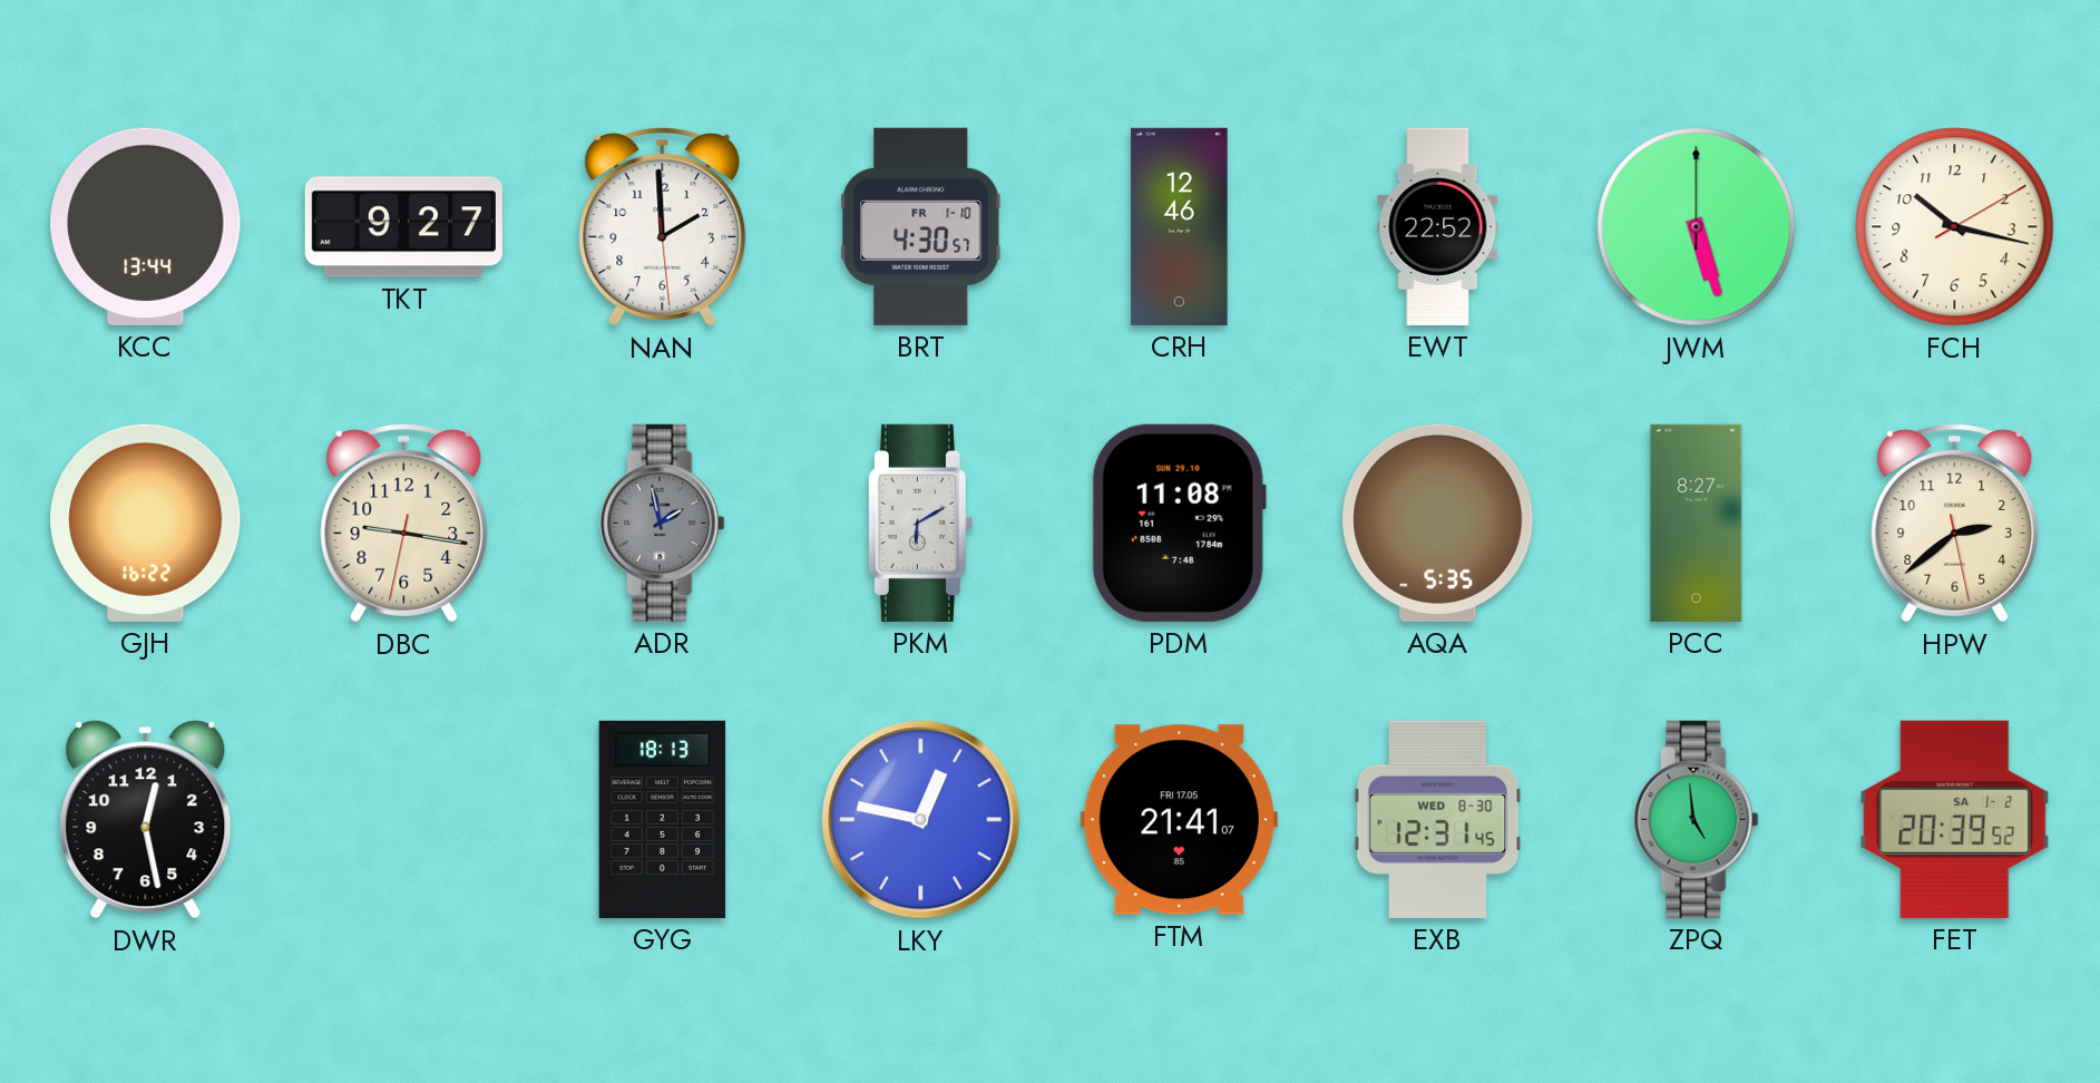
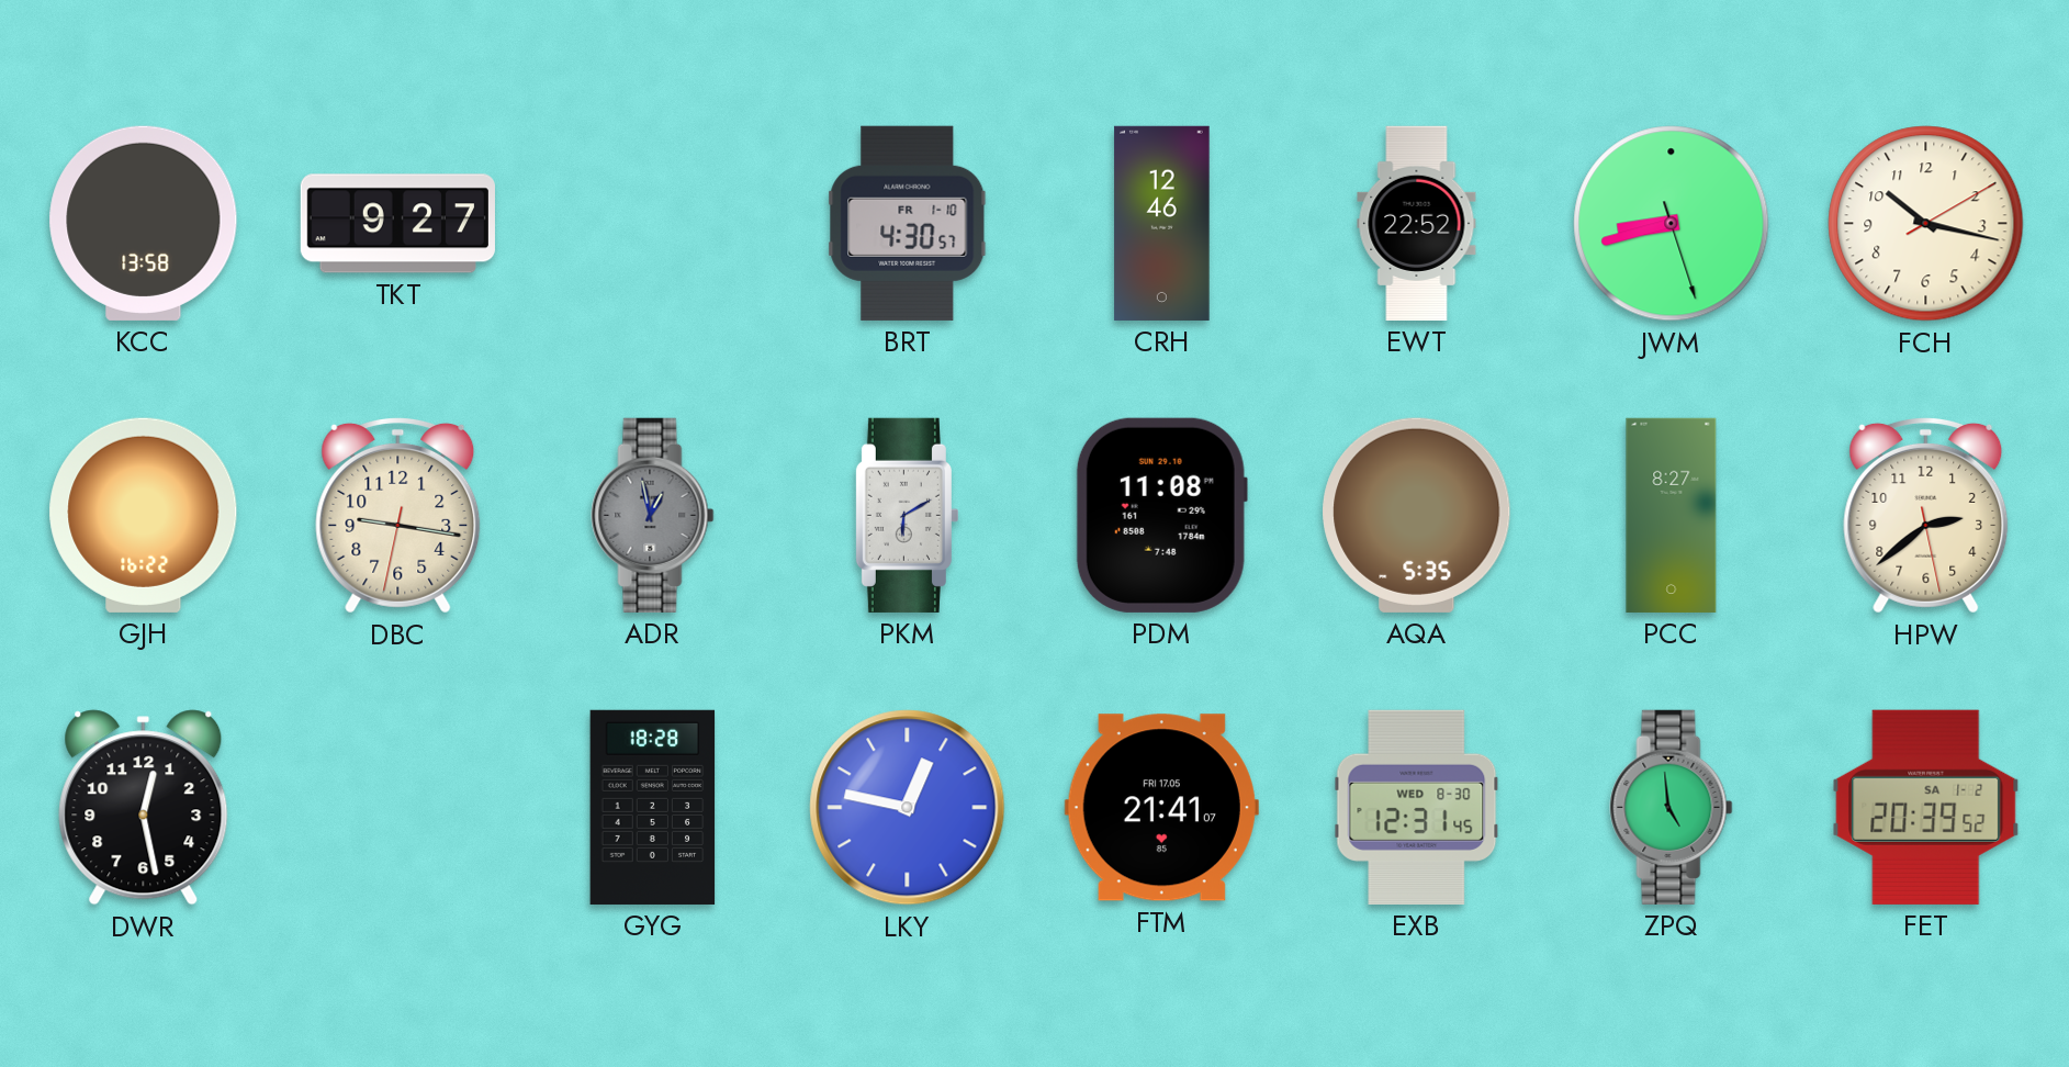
KCC: 13:44 -> 13:58
NAN: 1:59 -> none
JWM: 5:27 -> 8:42
ADR: 1:58 -> 12:58
GYG: 18:13 -> 18:28
